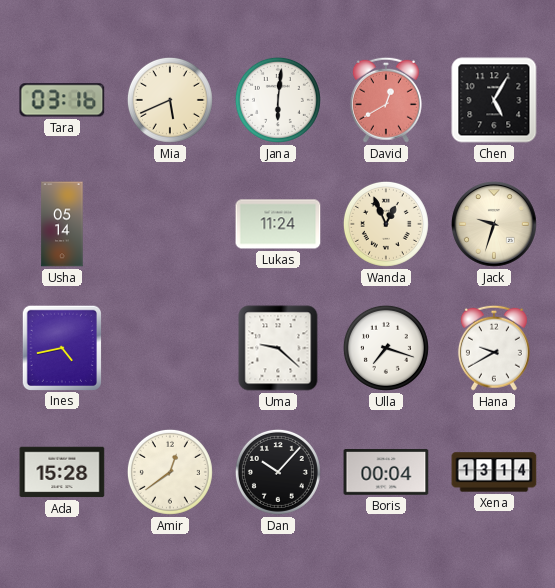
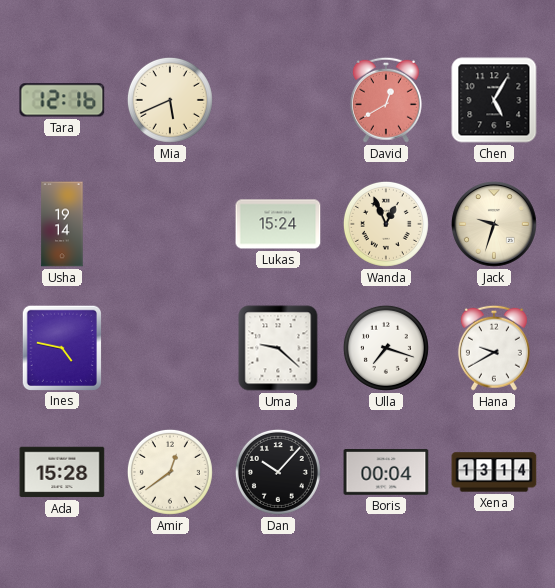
Tara: 03:16 -> 12:16
Jana: 6:01 -> none
Usha: 05:14 -> 19:14
Lukas: 11:24 -> 15:24
Ines: 4:43 -> 4:47
